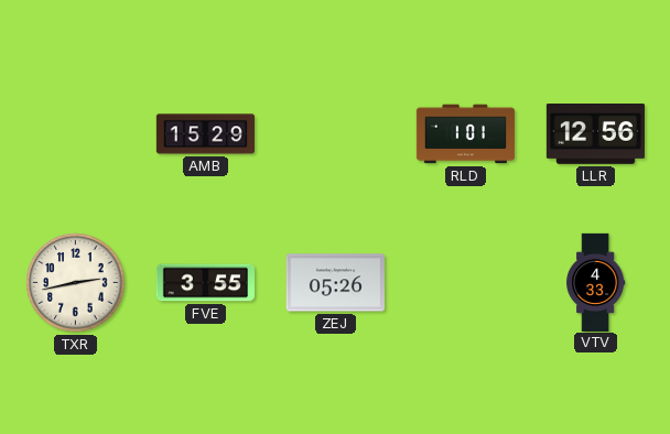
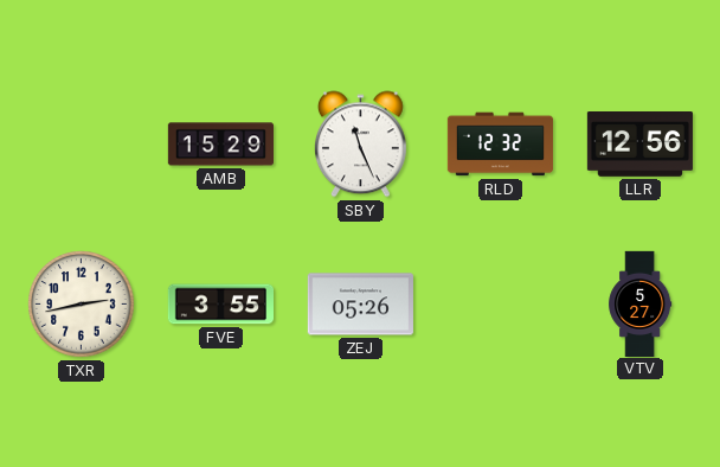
SBY: none -> 11:26
RLD: 1:01 -> 12:32
VTV: 4:33 -> 5:27
